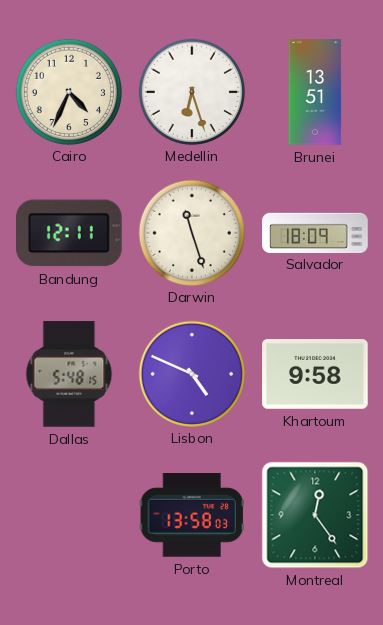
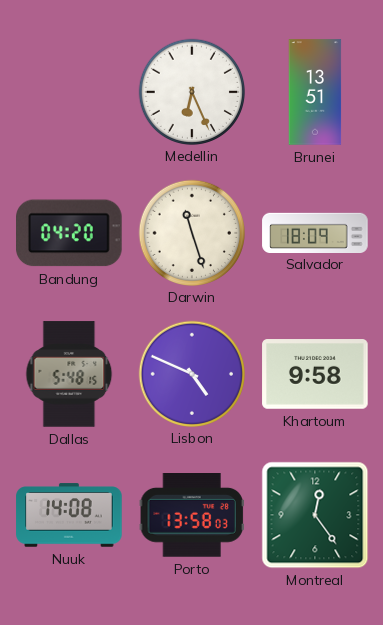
Cairo: 4:34 -> none
Medellin: 6:27 -> 6:26
Bandung: 12:11 -> 04:20
Nuuk: none -> 14:08
